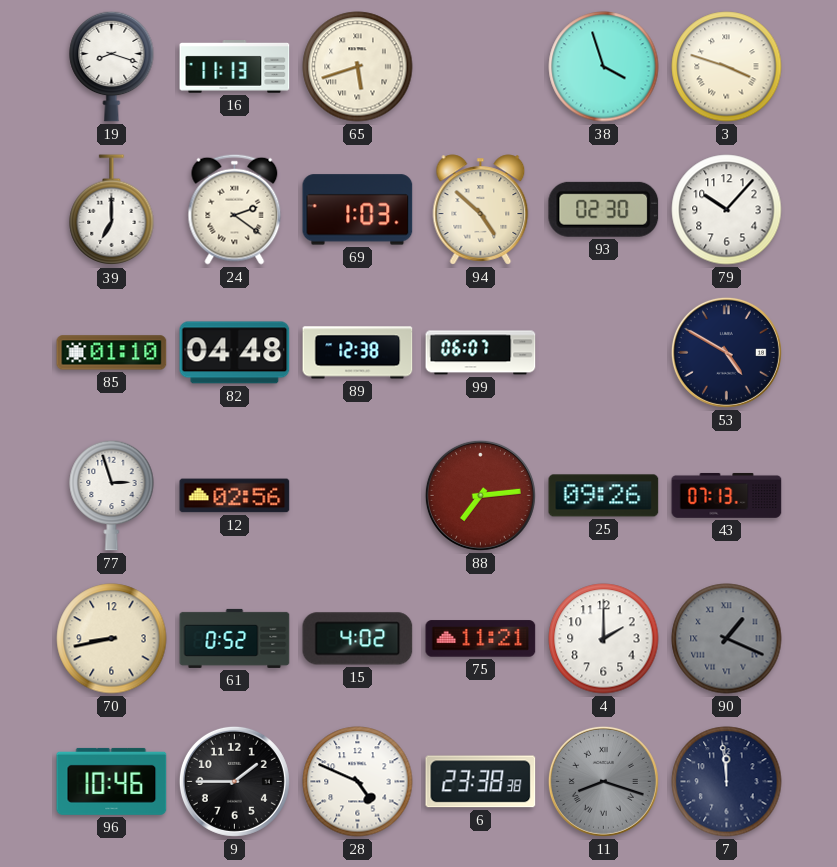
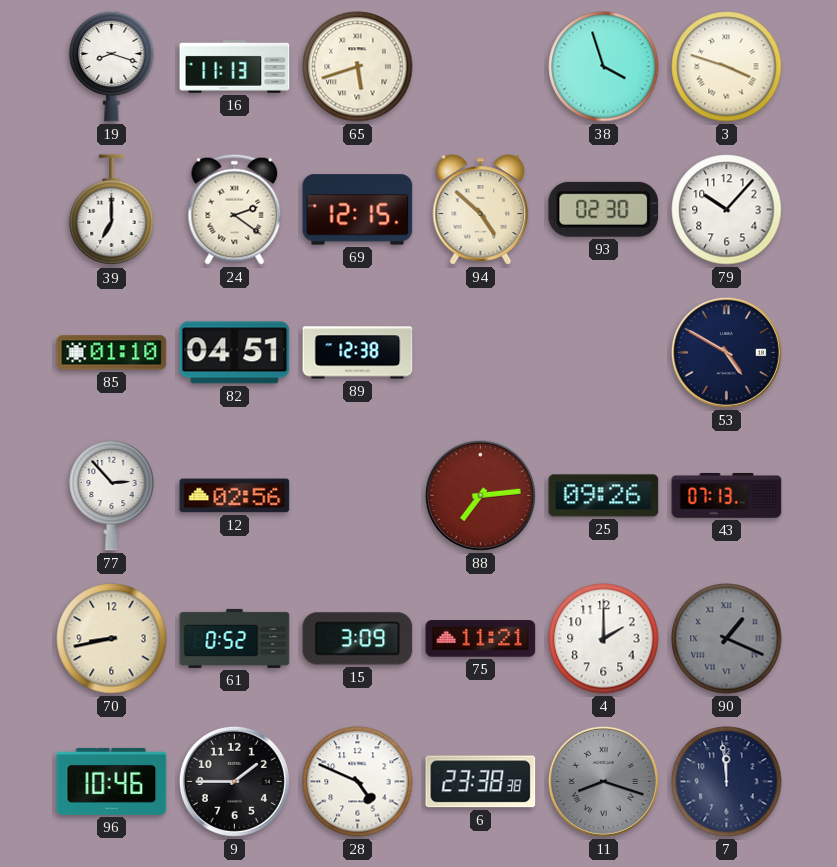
69: 1:03 -> 12:15
82: 04:48 -> 04:51
99: 06:07 -> none
77: 2:57 -> 2:53
15: 4:02 -> 3:09
